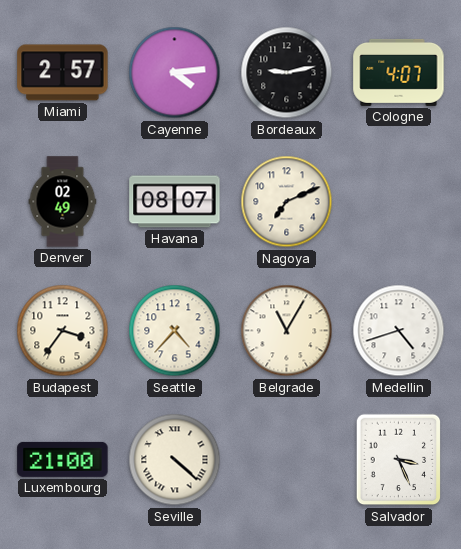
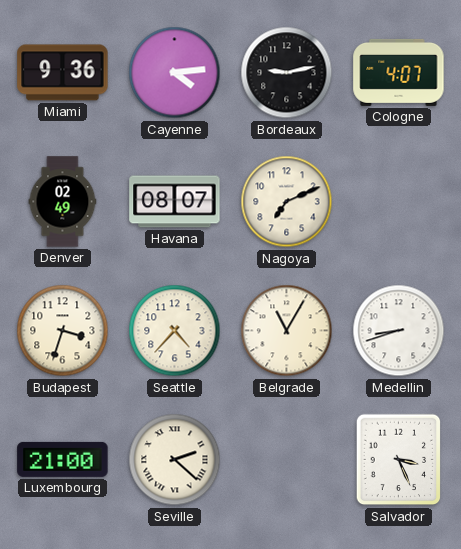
Miami: 2:57 -> 9:36
Budapest: 3:36 -> 3:33
Medellin: 4:42 -> 8:42
Seville: 4:22 -> 2:22
